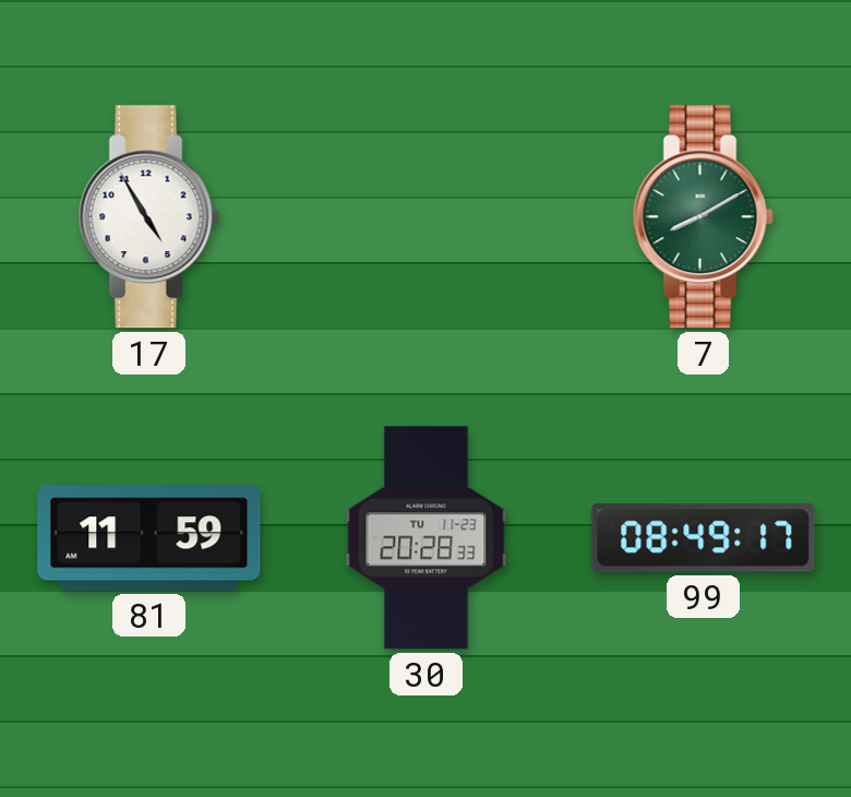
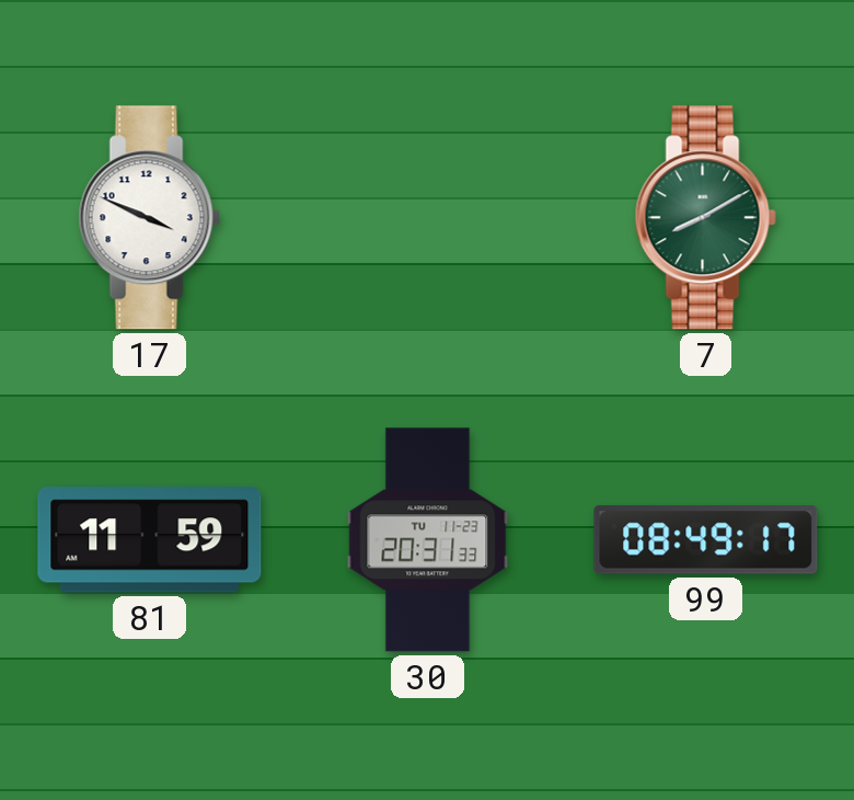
17: 4:55 -> 3:49
30: 20:28 -> 20:31
